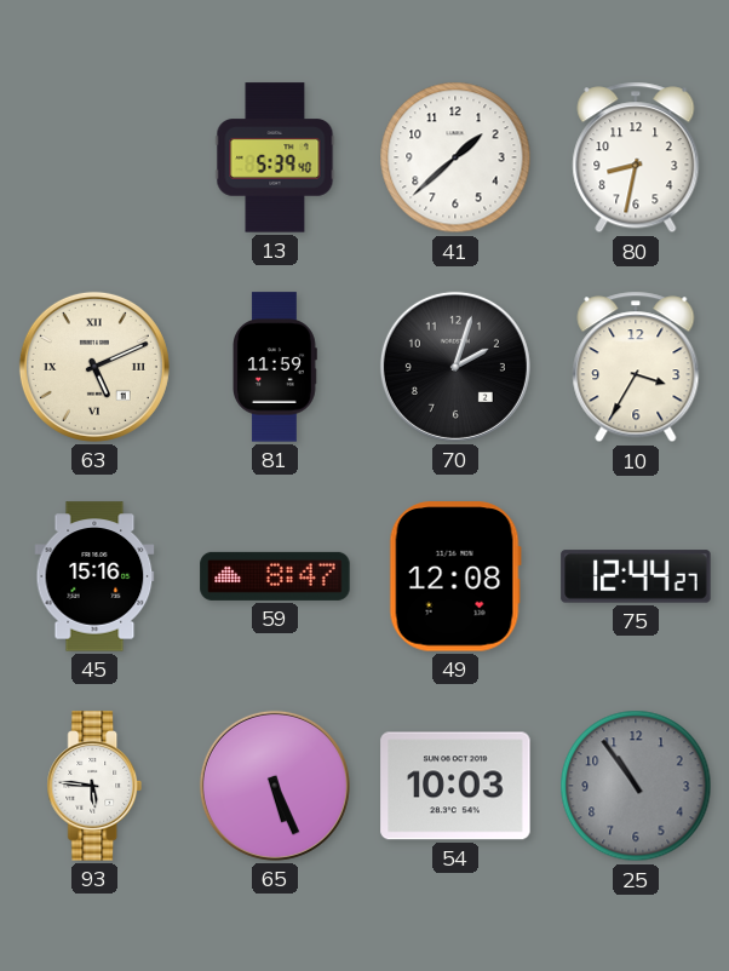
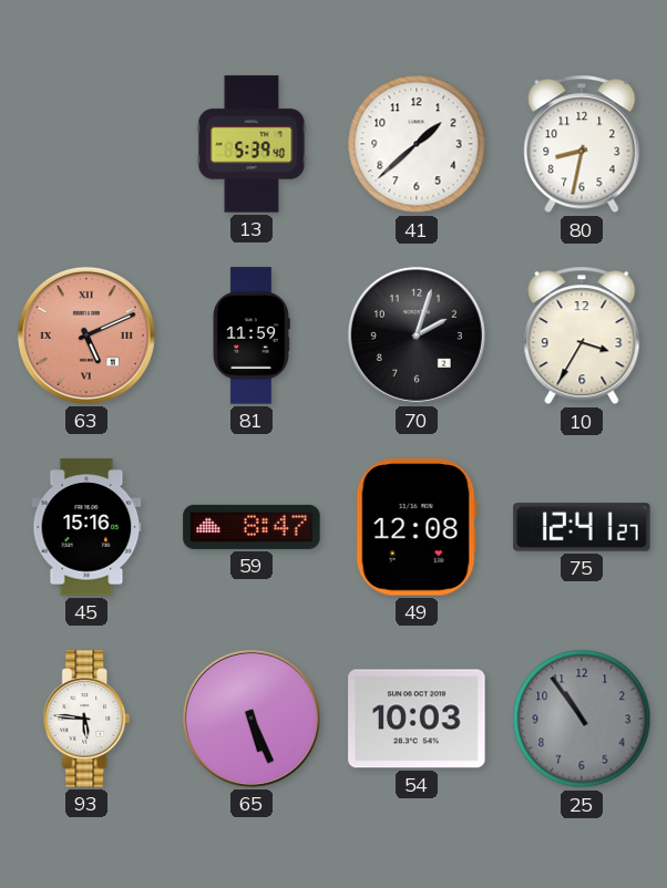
63 dial: cream -> salmon
75: 12:44 -> 12:41
